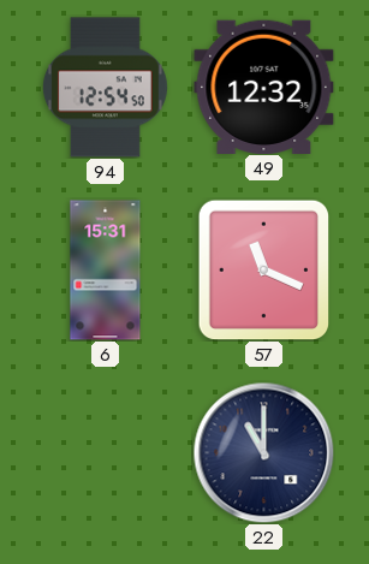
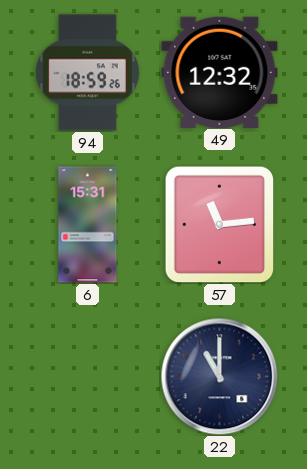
94: 12:54 -> 18:59
57: 11:19 -> 11:14
